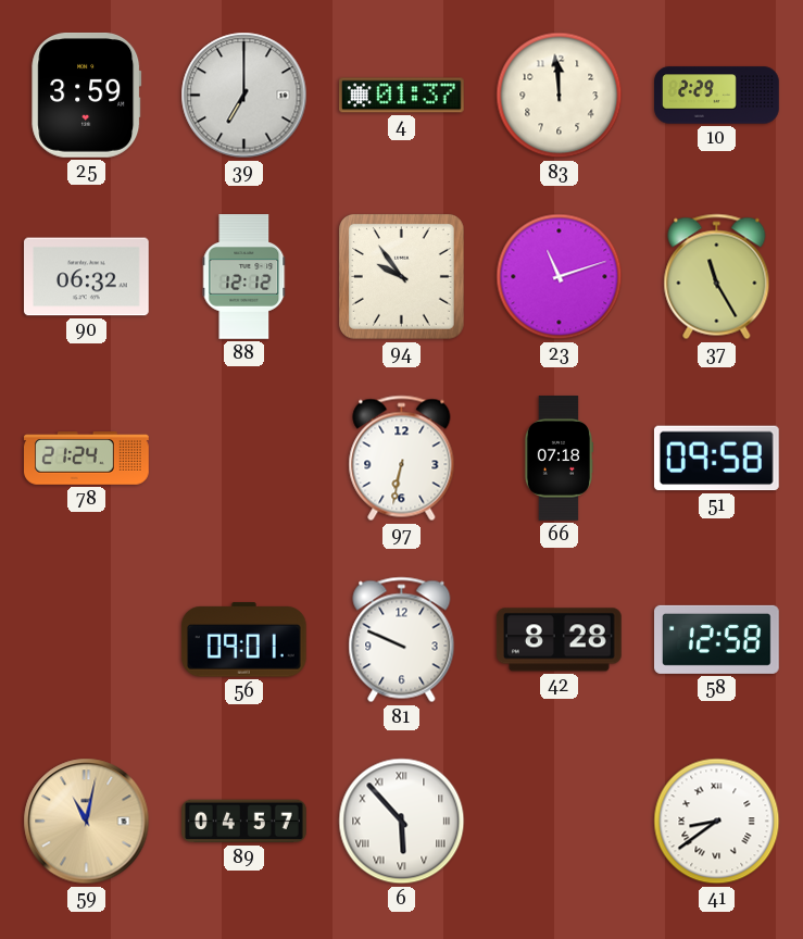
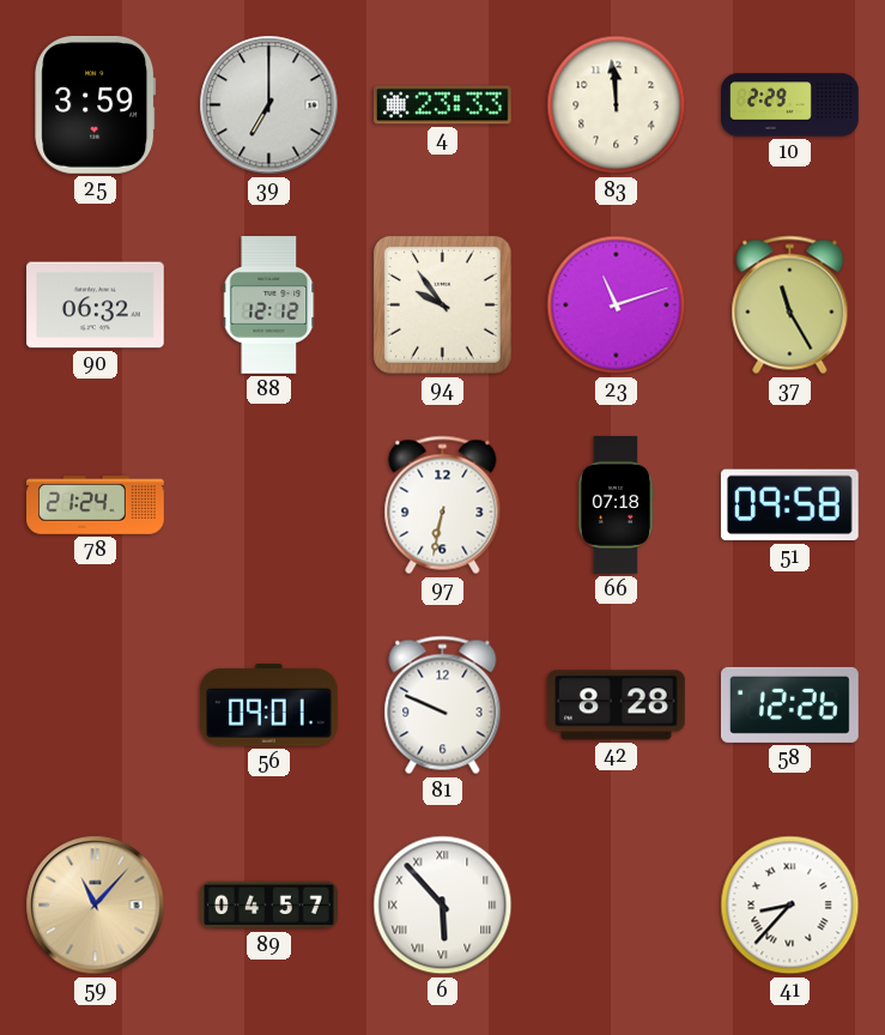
4: 01:37 -> 23:33
58: 12:58 -> 12:26
59: 11:02 -> 11:07
41: 8:39 -> 8:37
